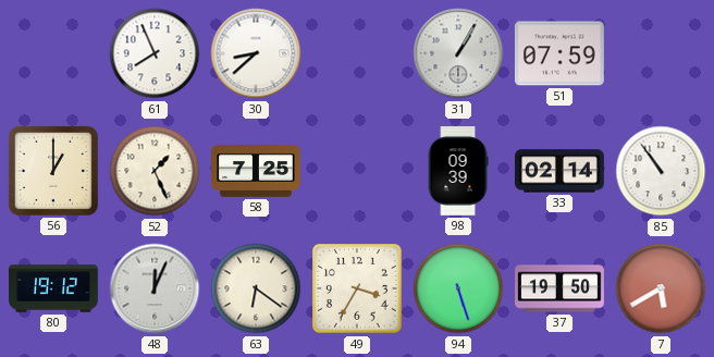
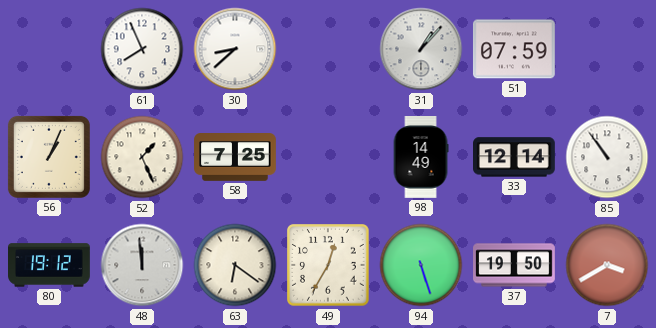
31: 1:05 -> 1:07
56: 1:00 -> 1:04
98: 09:39 -> 14:49
33: 02:14 -> 12:14
48: 12:04 -> 11:59
49: 3:35 -> 12:35
7: 5:40 -> 3:40
